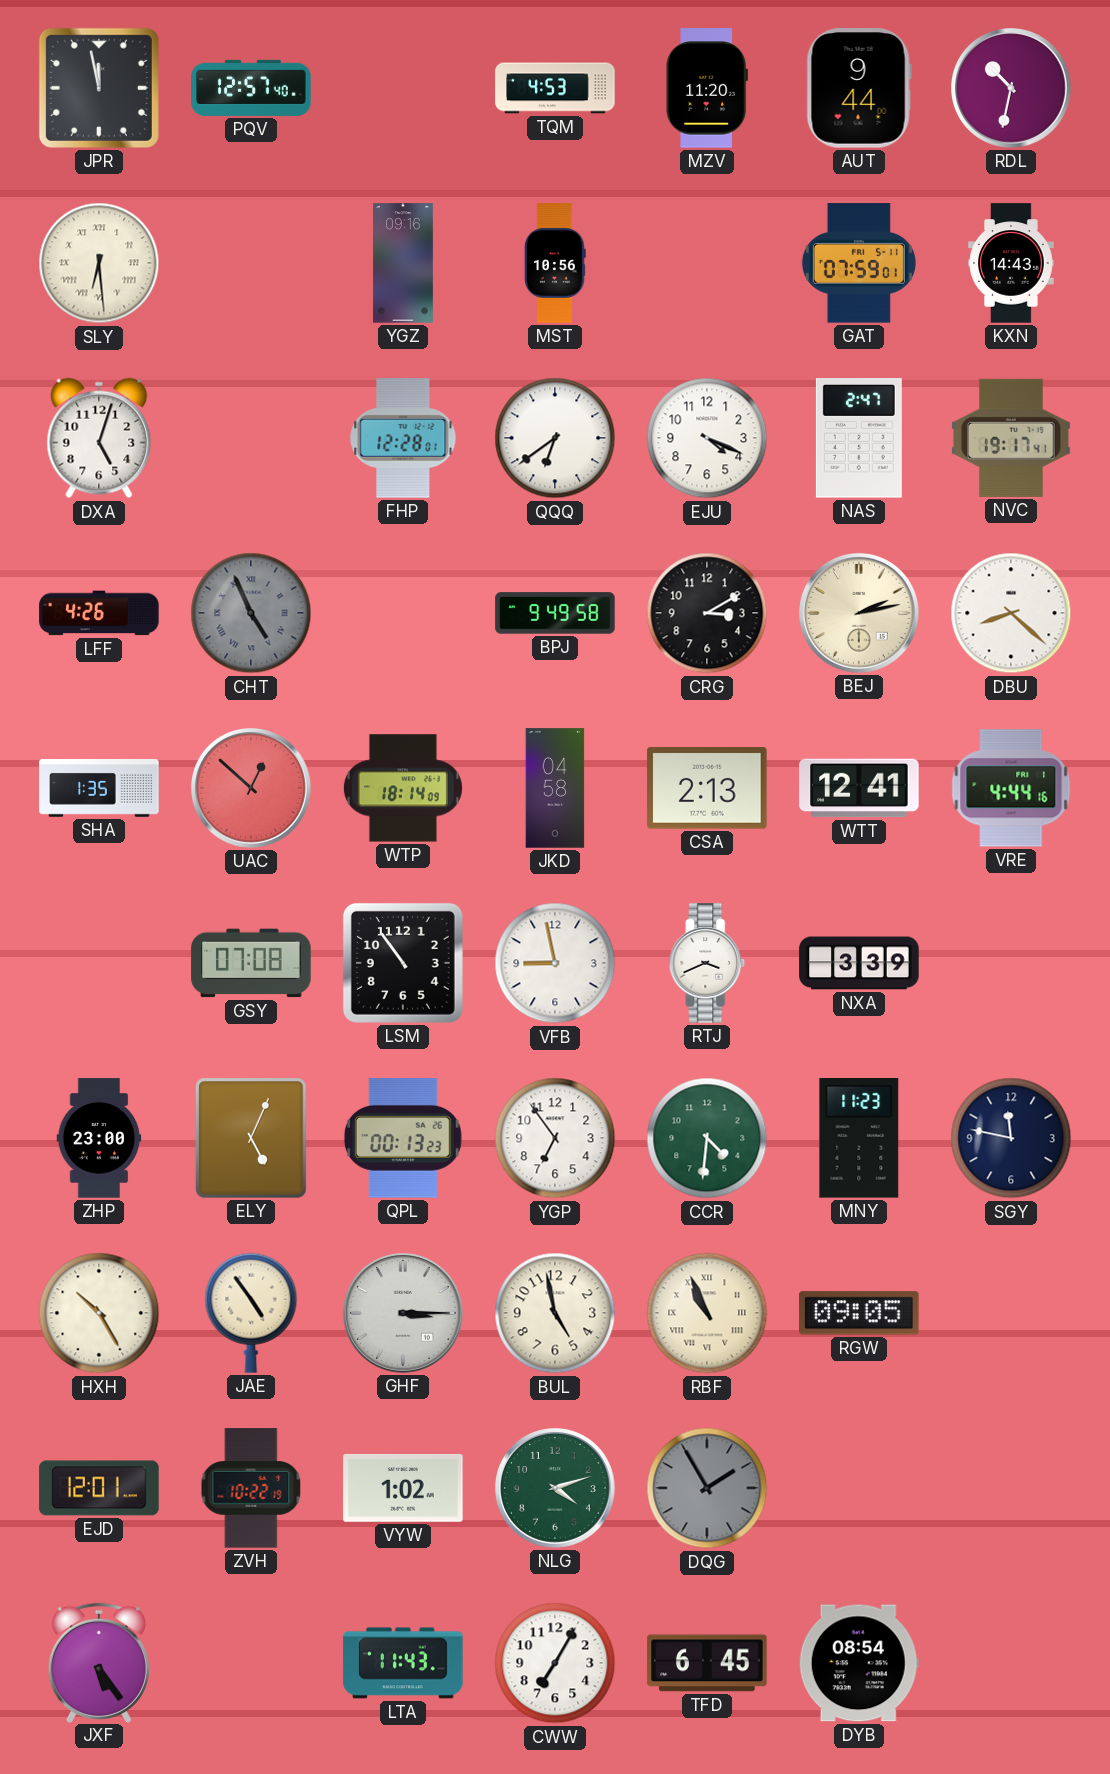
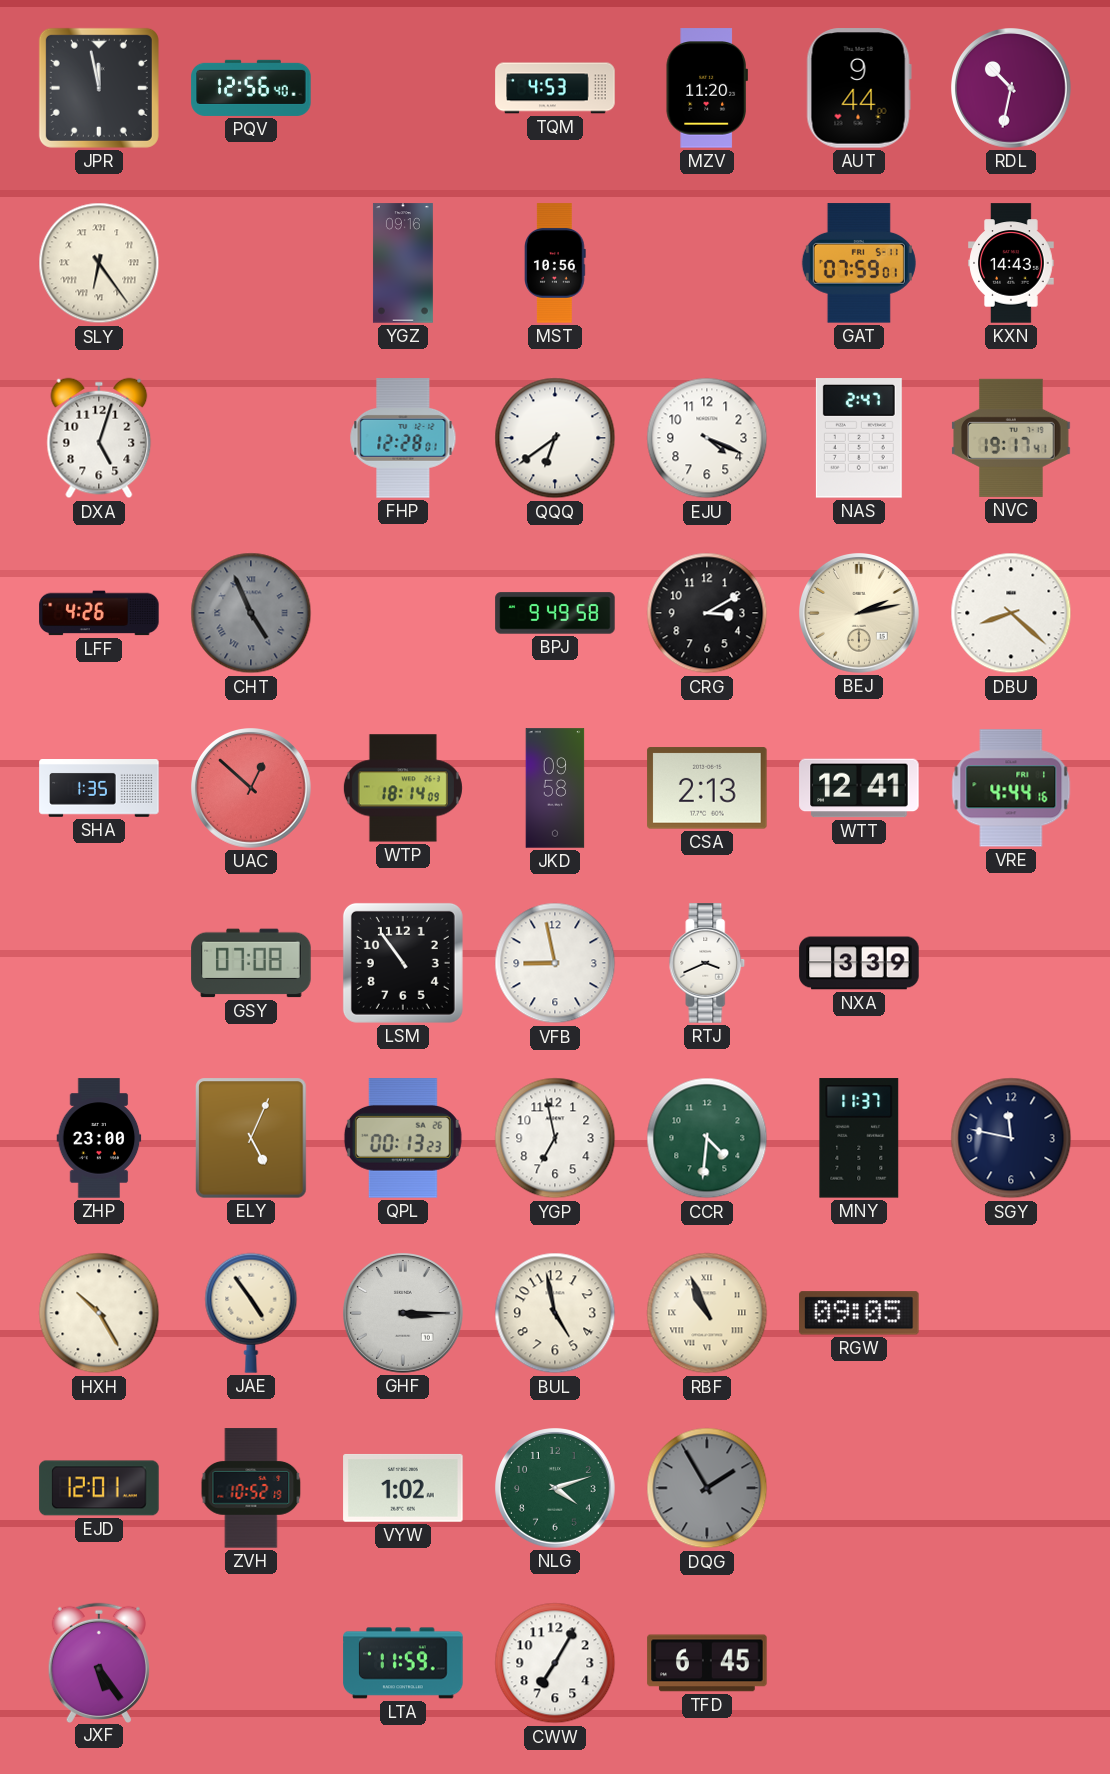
PQV: 12:57 -> 12:56
SLY: 6:29 -> 6:24
JKD: 04:58 -> 09:58
YGP: 6:54 -> 6:58
MNY: 11:23 -> 11:37
ZVH: 10:22 -> 10:52
LTA: 11:43 -> 11:59
DYB: 08:54 -> none
